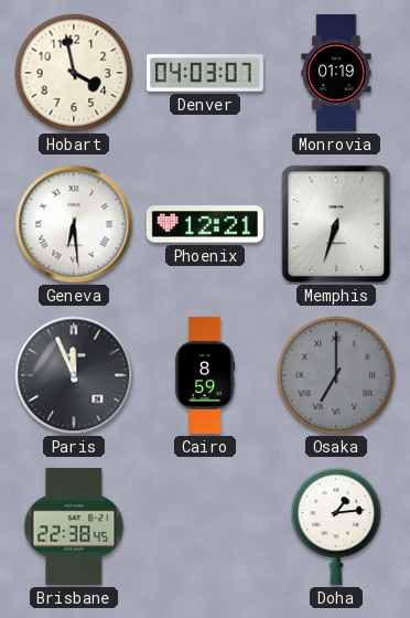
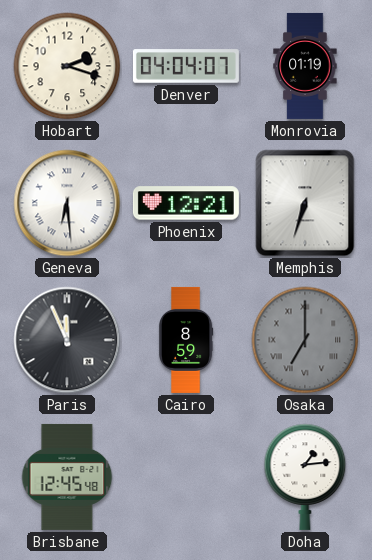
Hobart: 3:58 -> 2:18
Denver: 04:03 -> 04:04
Brisbane: 22:38 -> 12:45
